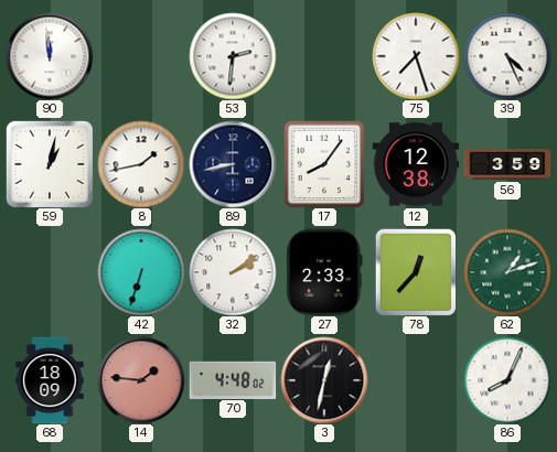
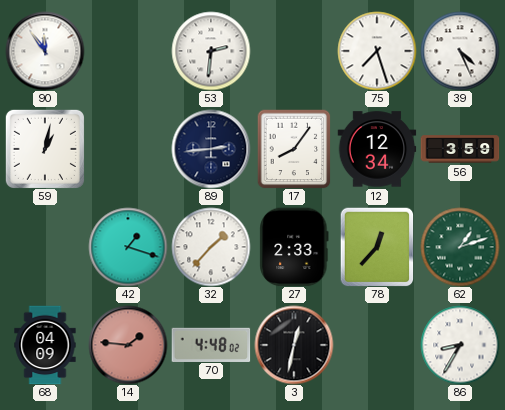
90: 11:59 -> 11:54
8: 1:43 -> none
89: 8:43 -> 2:44
12: 12:38 -> 12:34
42: 6:33 -> 1:18
32: 2:09 -> 1:37
68: 18:09 -> 04:09
86: 8:04 -> 8:35
